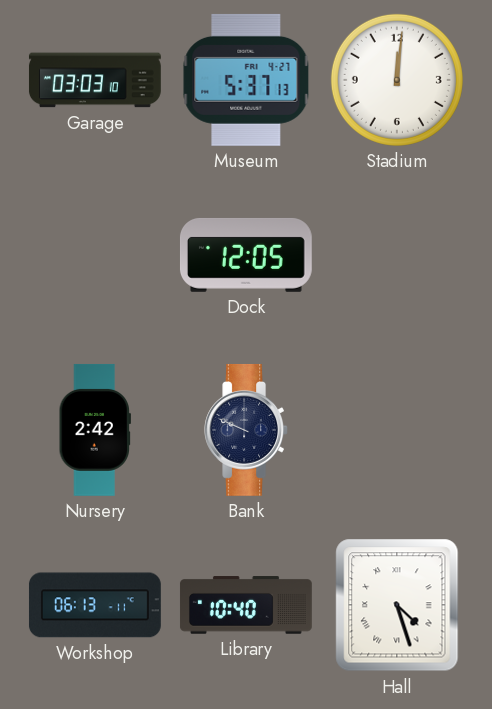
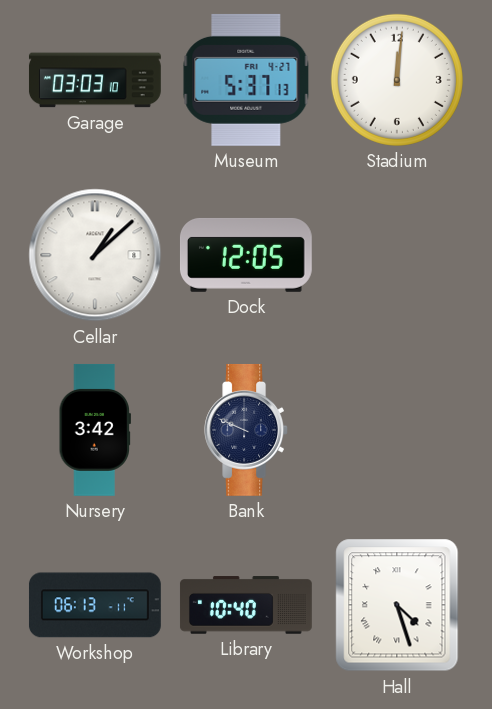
Cellar: none -> 1:08
Nursery: 2:42 -> 3:42
